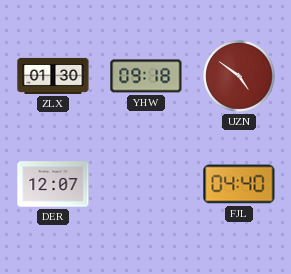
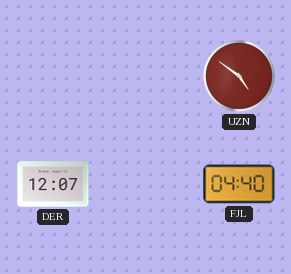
ZLX: 01:30 -> none
YHW: 09:18 -> none
